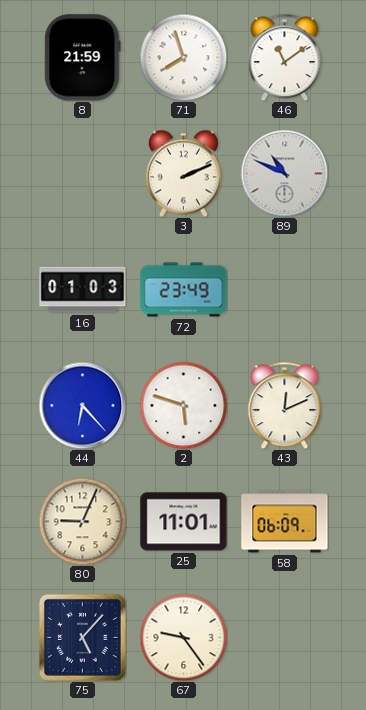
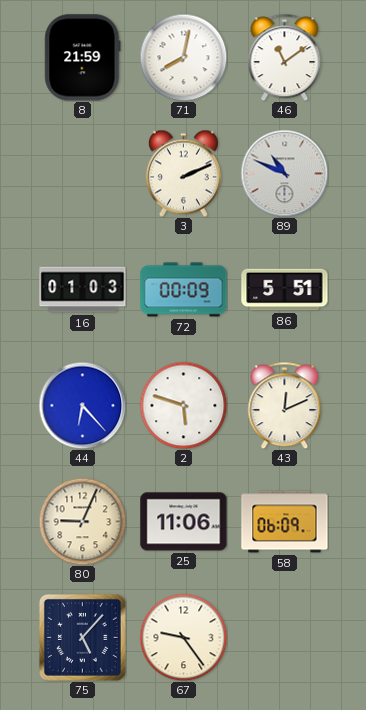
71: 7:57 -> 8:02
72: 23:49 -> 00:09
86: none -> 5:51
25: 11:01 -> 11:06
